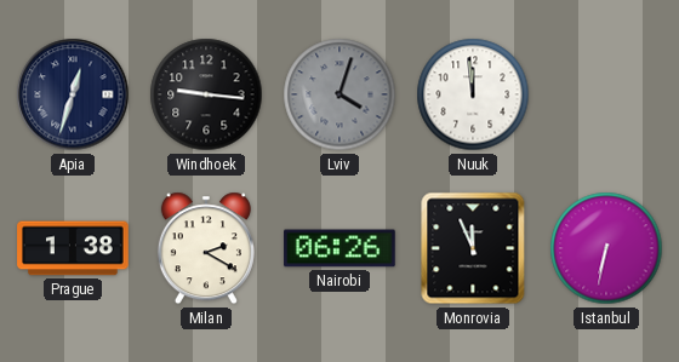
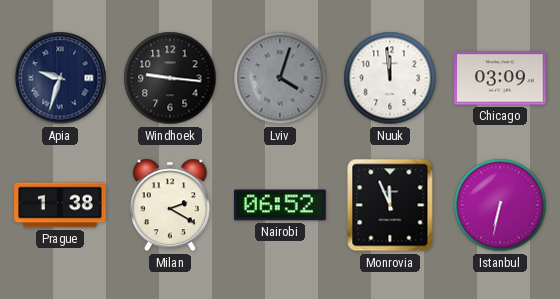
Apia: 12:33 -> 9:33
Chicago: none -> 03:09
Nairobi: 06:26 -> 06:52
